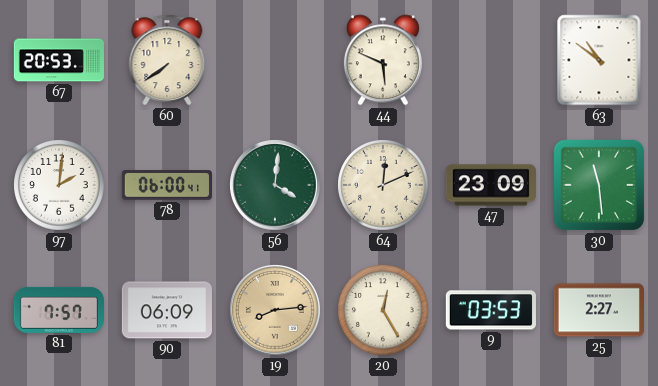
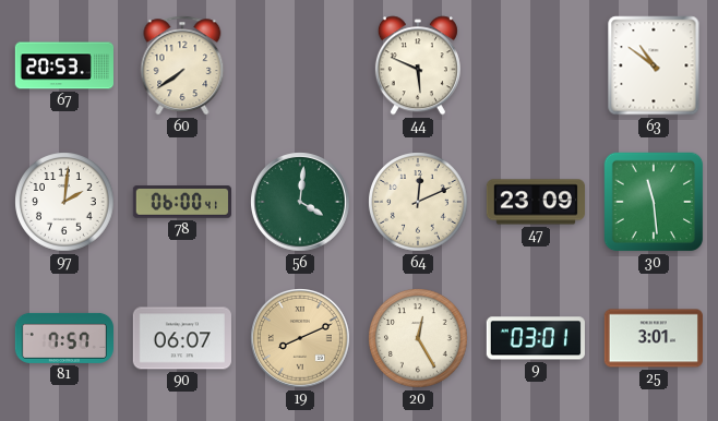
90: 06:09 -> 06:07
19: 8:14 -> 8:11
9: 03:53 -> 03:01
25: 2:27 -> 3:01
